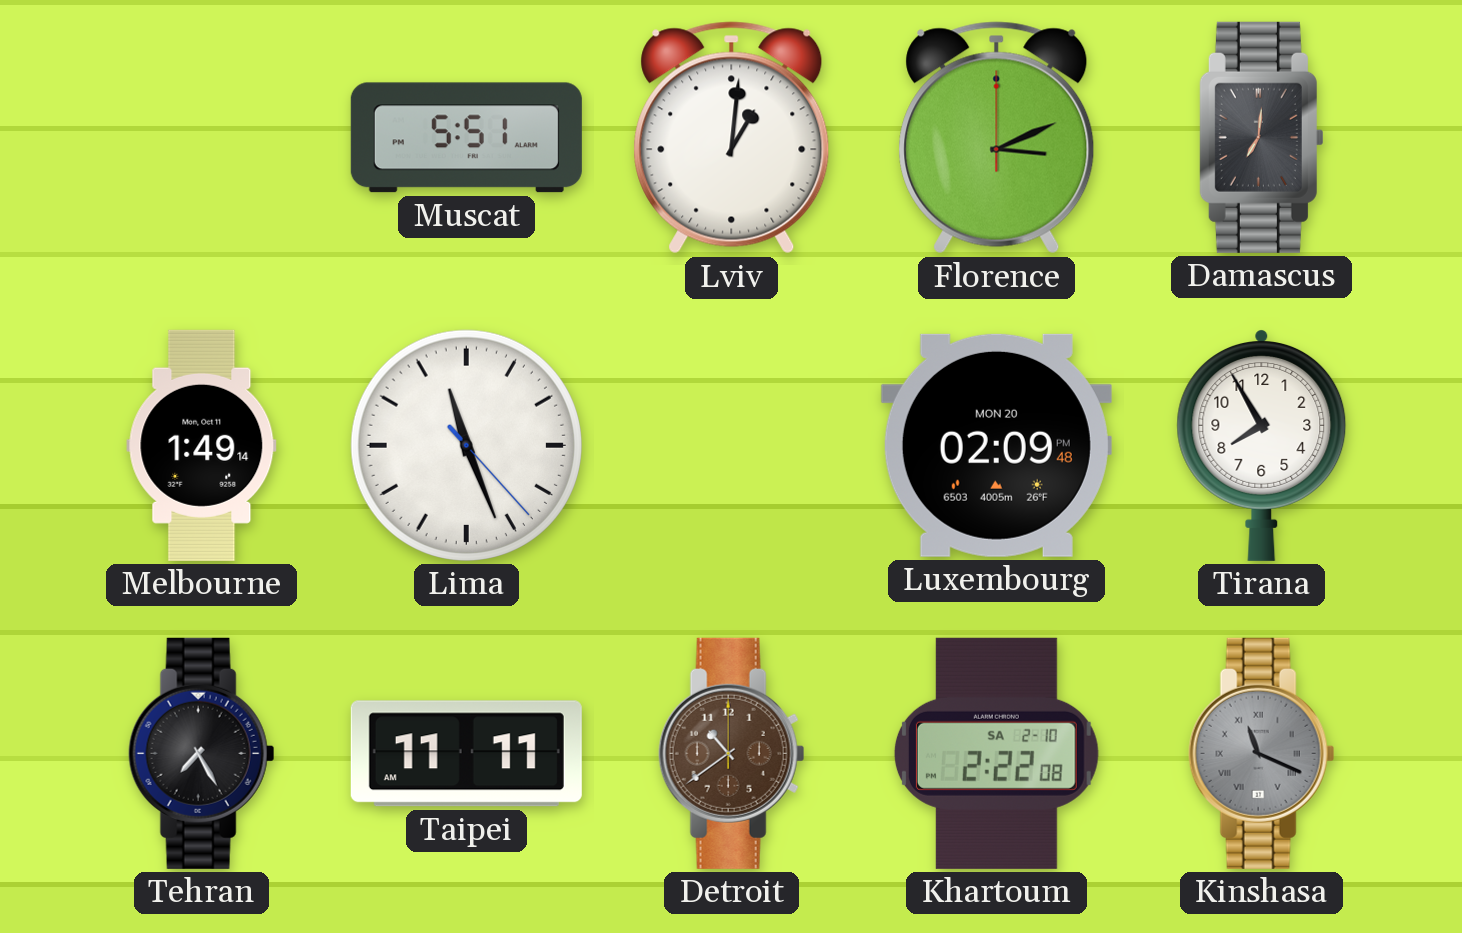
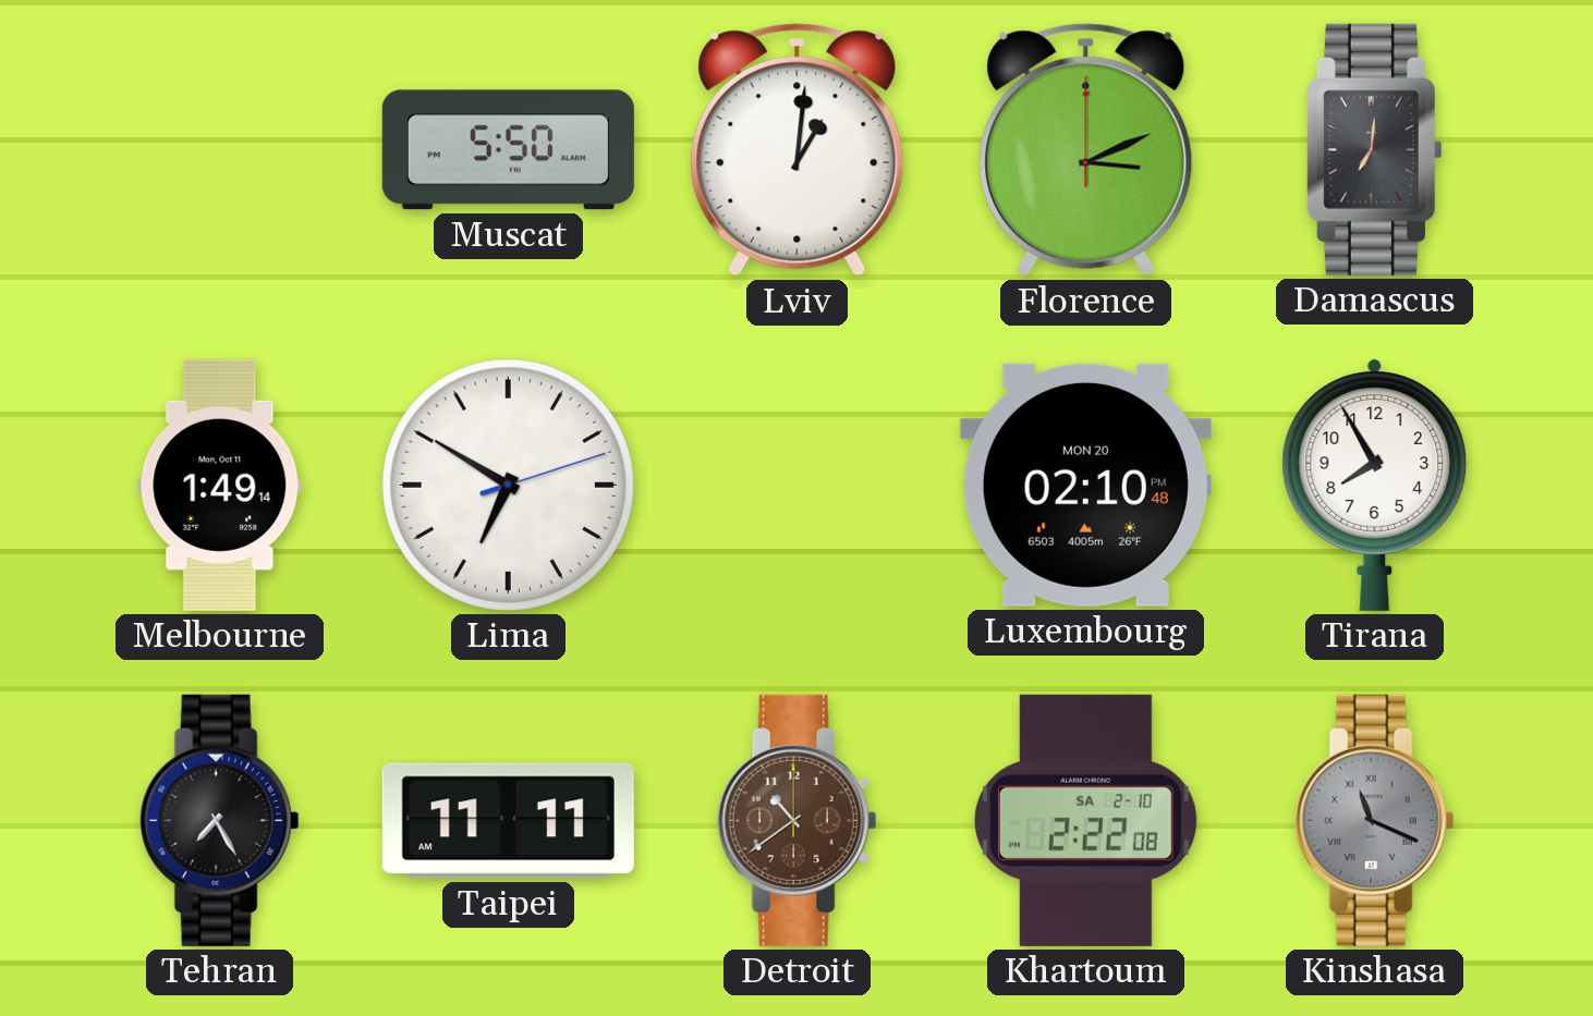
Muscat: 5:51 -> 5:50
Lima: 11:26 -> 6:50
Luxembourg: 02:09 -> 02:10
